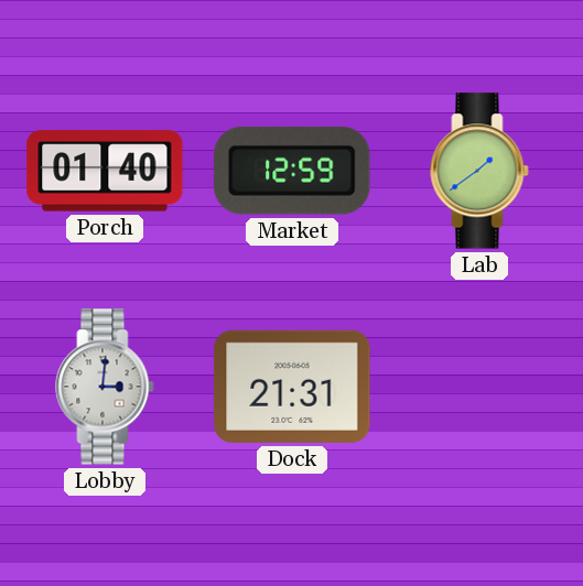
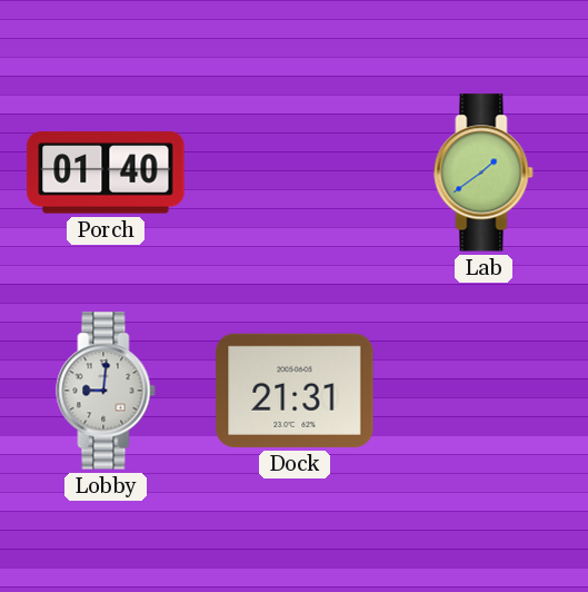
Market: 12:59 -> none
Lobby: 3:01 -> 9:01
